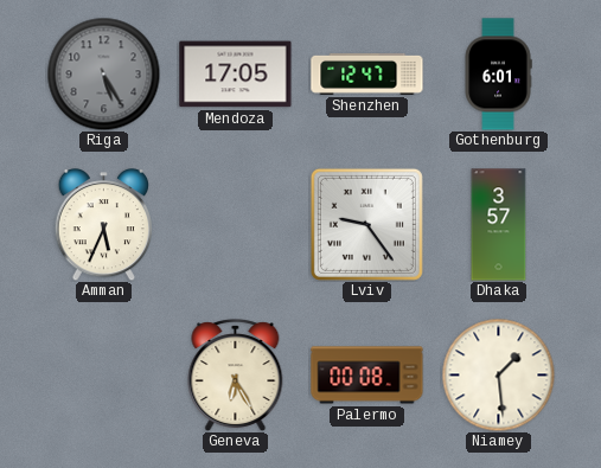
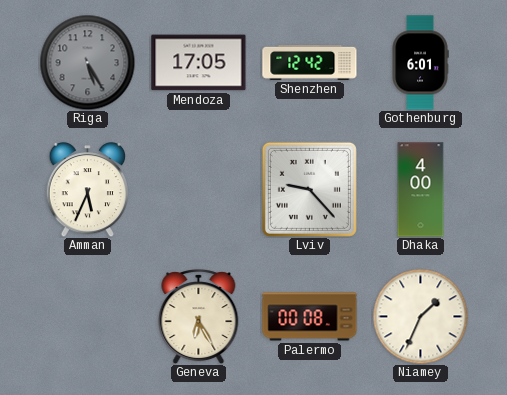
Shenzhen: 12:47 -> 12:42
Lviv: 9:24 -> 9:23
Dhaka: 3:57 -> 4:00
Niamey: 1:29 -> 1:34
